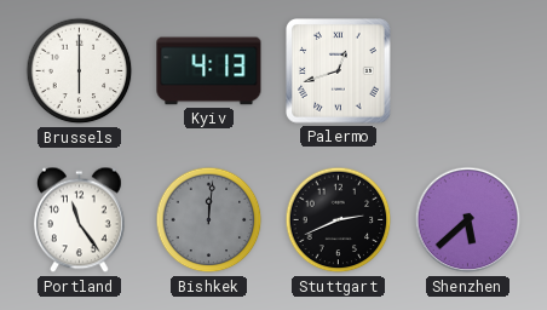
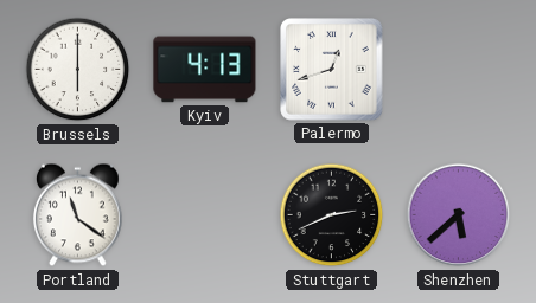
Portland: 11:24 -> 11:21
Bishkek: 12:01 -> none
